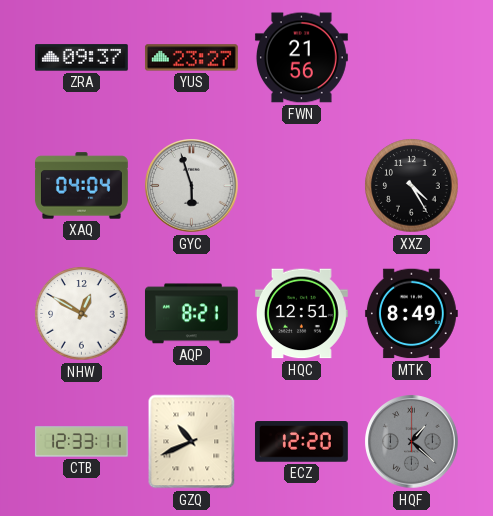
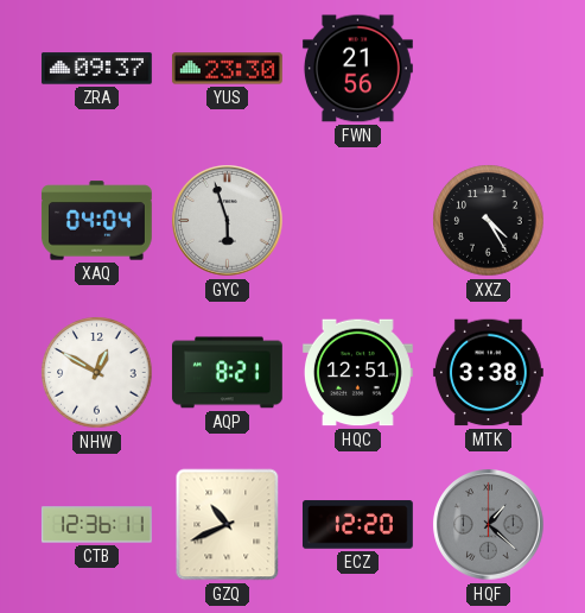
YUS: 23:27 -> 23:30
MTK: 8:49 -> 3:38
CTB: 12:33 -> 12:36
